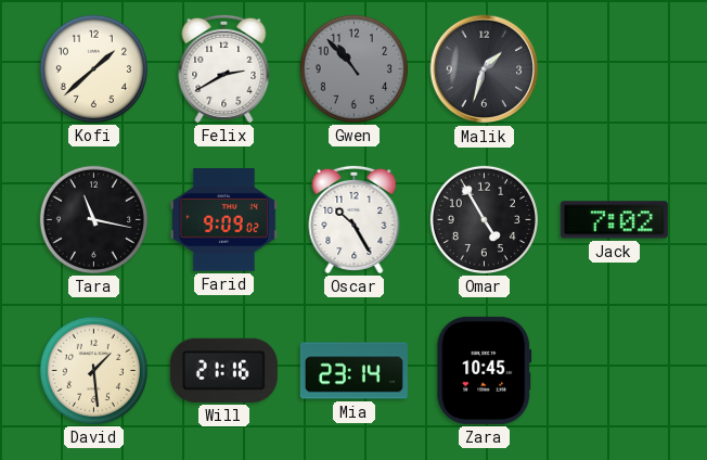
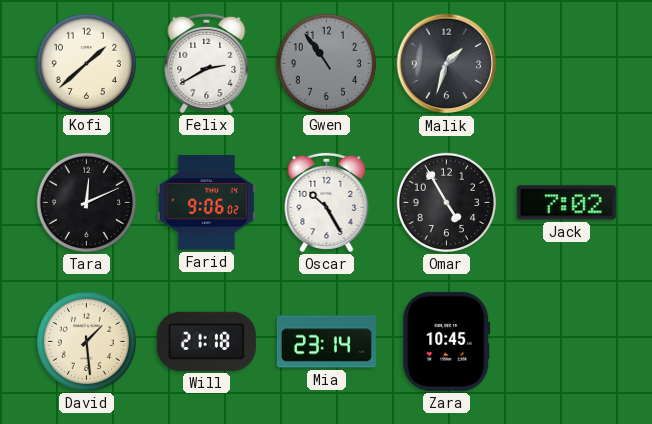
Gwen: 10:53 -> 10:54
Tara: 11:17 -> 12:11
Farid: 9:09 -> 9:06
Will: 21:16 -> 21:18
